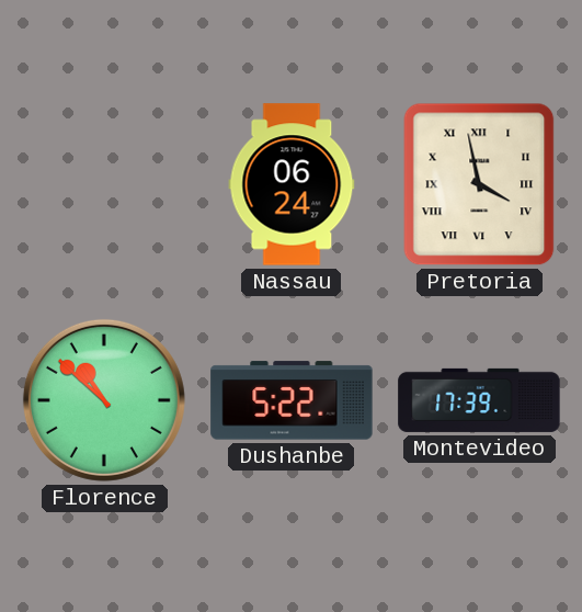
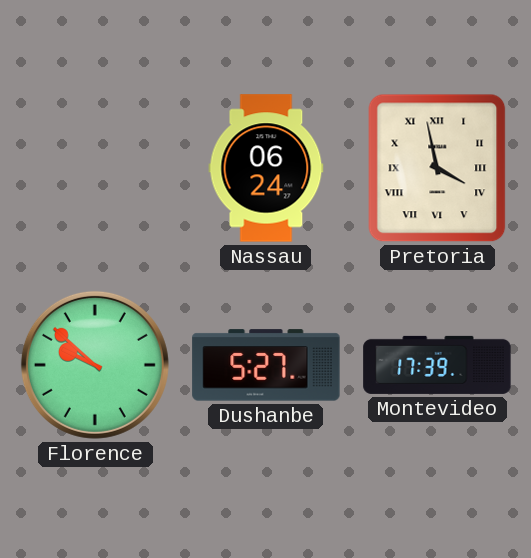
Florence: 10:52 -> 9:52
Dushanbe: 5:22 -> 5:27
